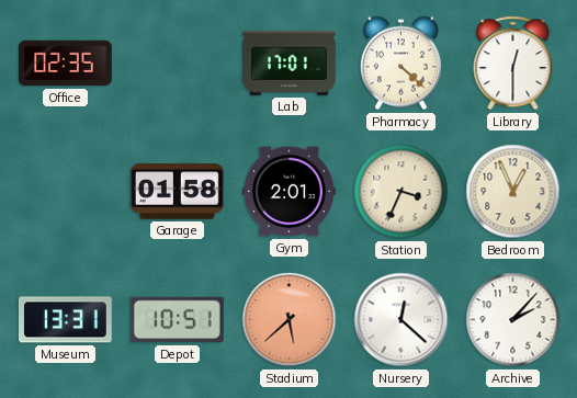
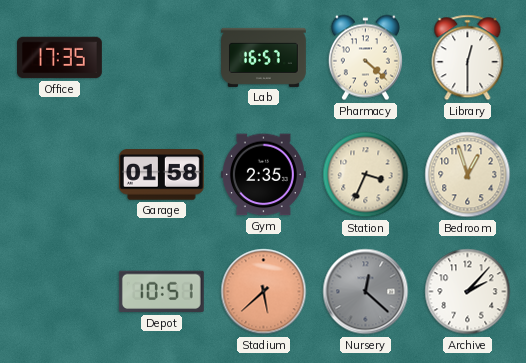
Office: 02:35 -> 17:35
Lab: 17:01 -> 16:57
Gym: 2:01 -> 2:35
Bedroom: 12:56 -> 12:57
Museum: 13:31 -> none
Nursery dial: white -> grey
